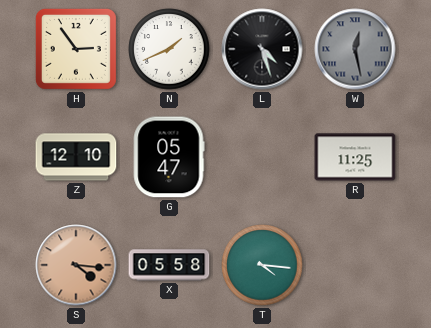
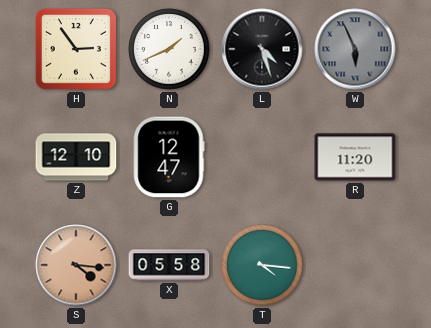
W: 12:28 -> 5:56
G: 05:47 -> 12:47
R: 11:25 -> 11:20
